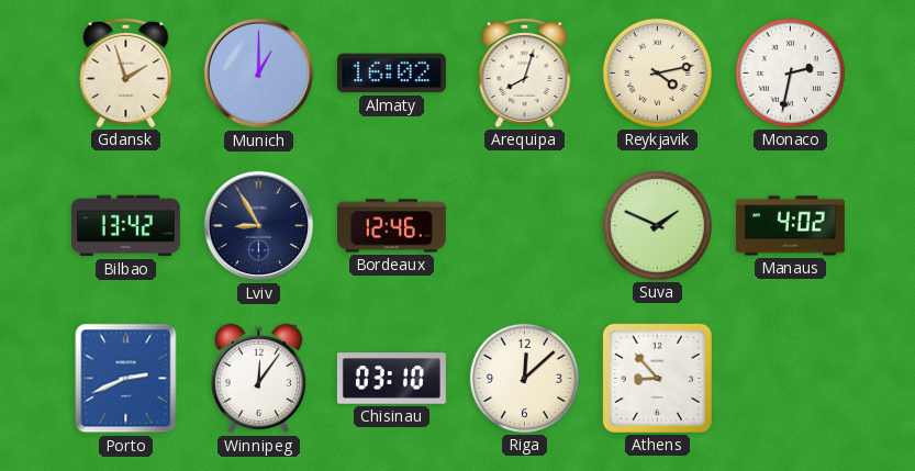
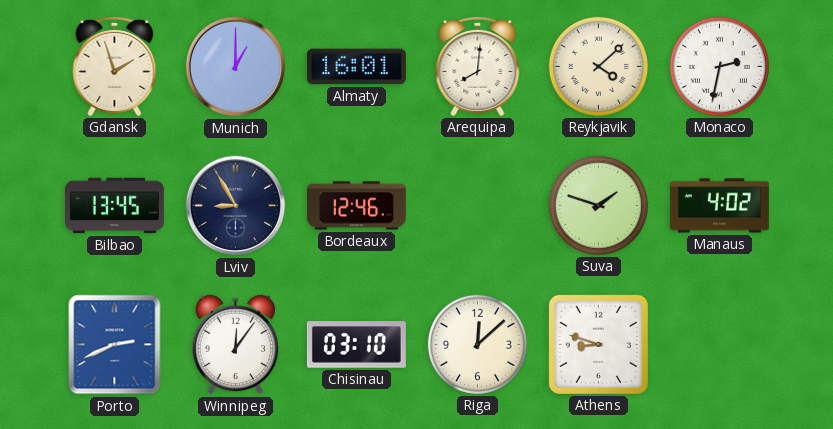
Almaty: 16:02 -> 16:01
Arequipa: 8:03 -> 8:01
Reykjavik: 4:13 -> 4:08
Bilbao: 13:42 -> 13:45
Suva: 1:49 -> 1:48
Athens: 8:53 -> 8:48
